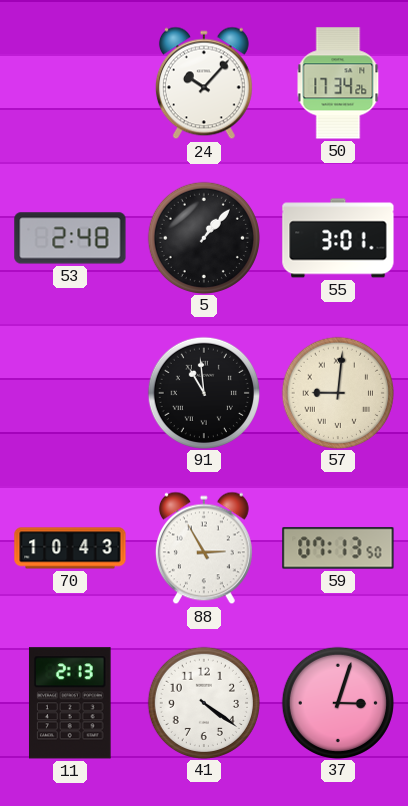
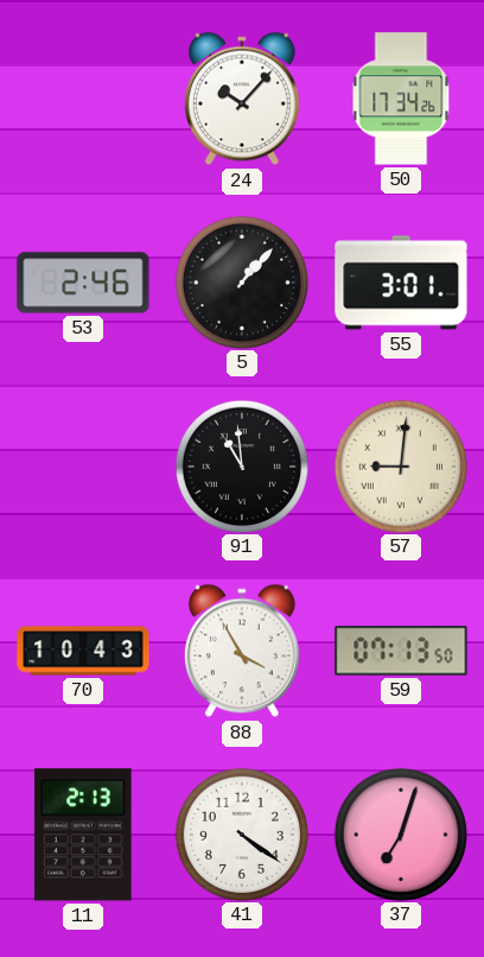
53: 2:48 -> 2:46
88: 2:55 -> 3:55
37: 3:03 -> 7:03
